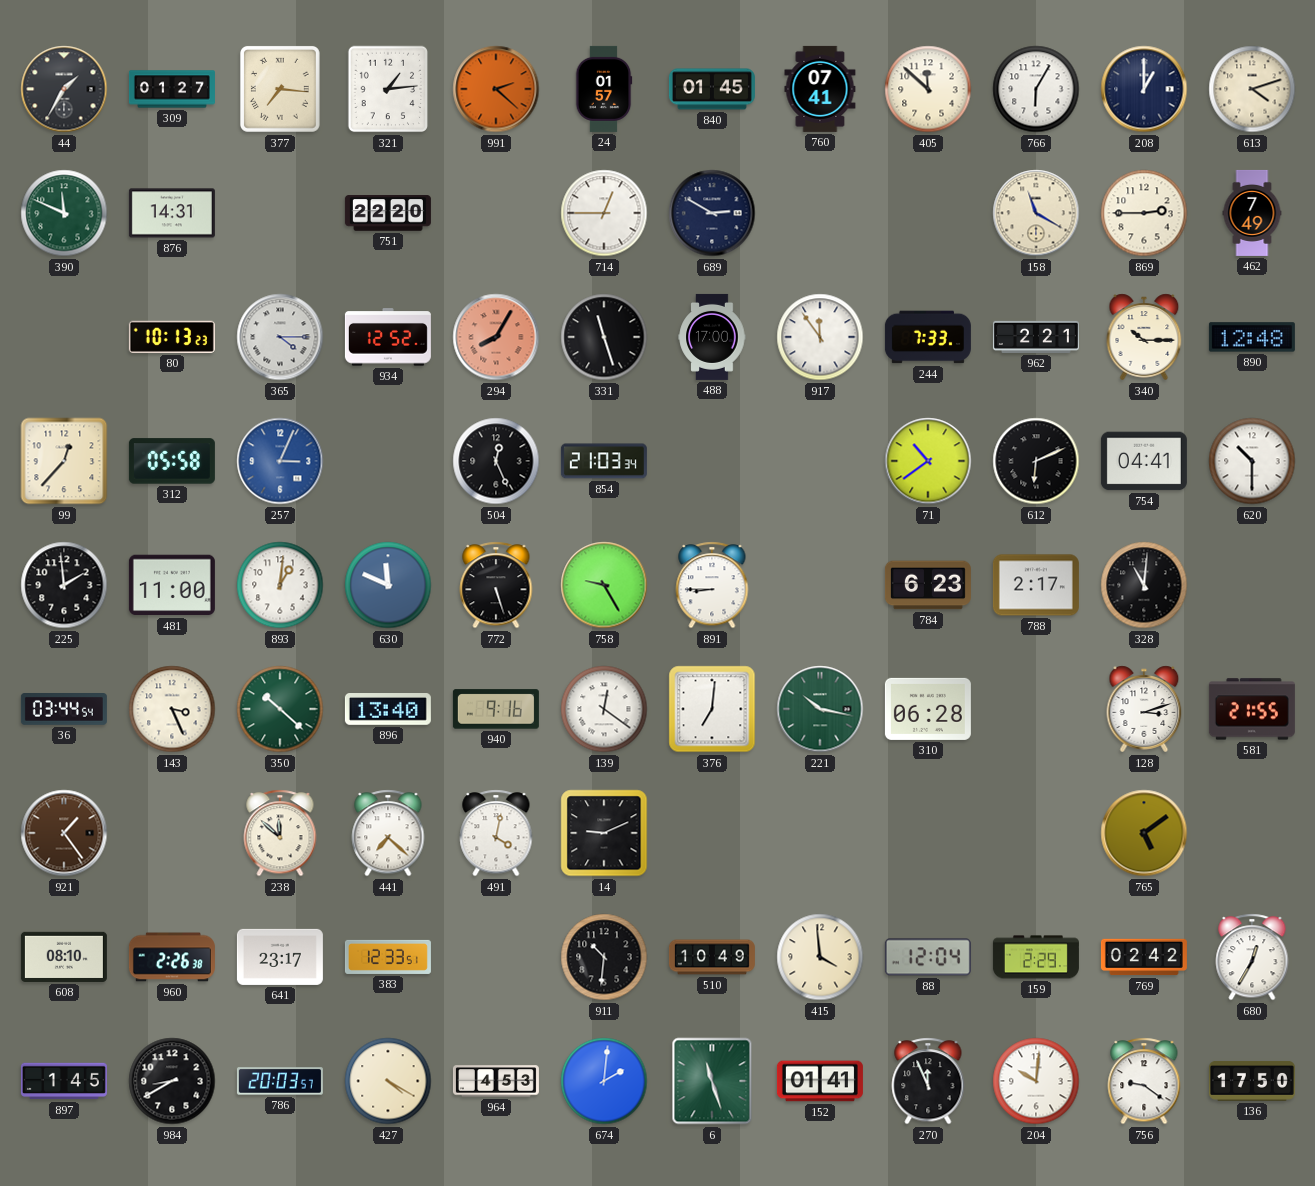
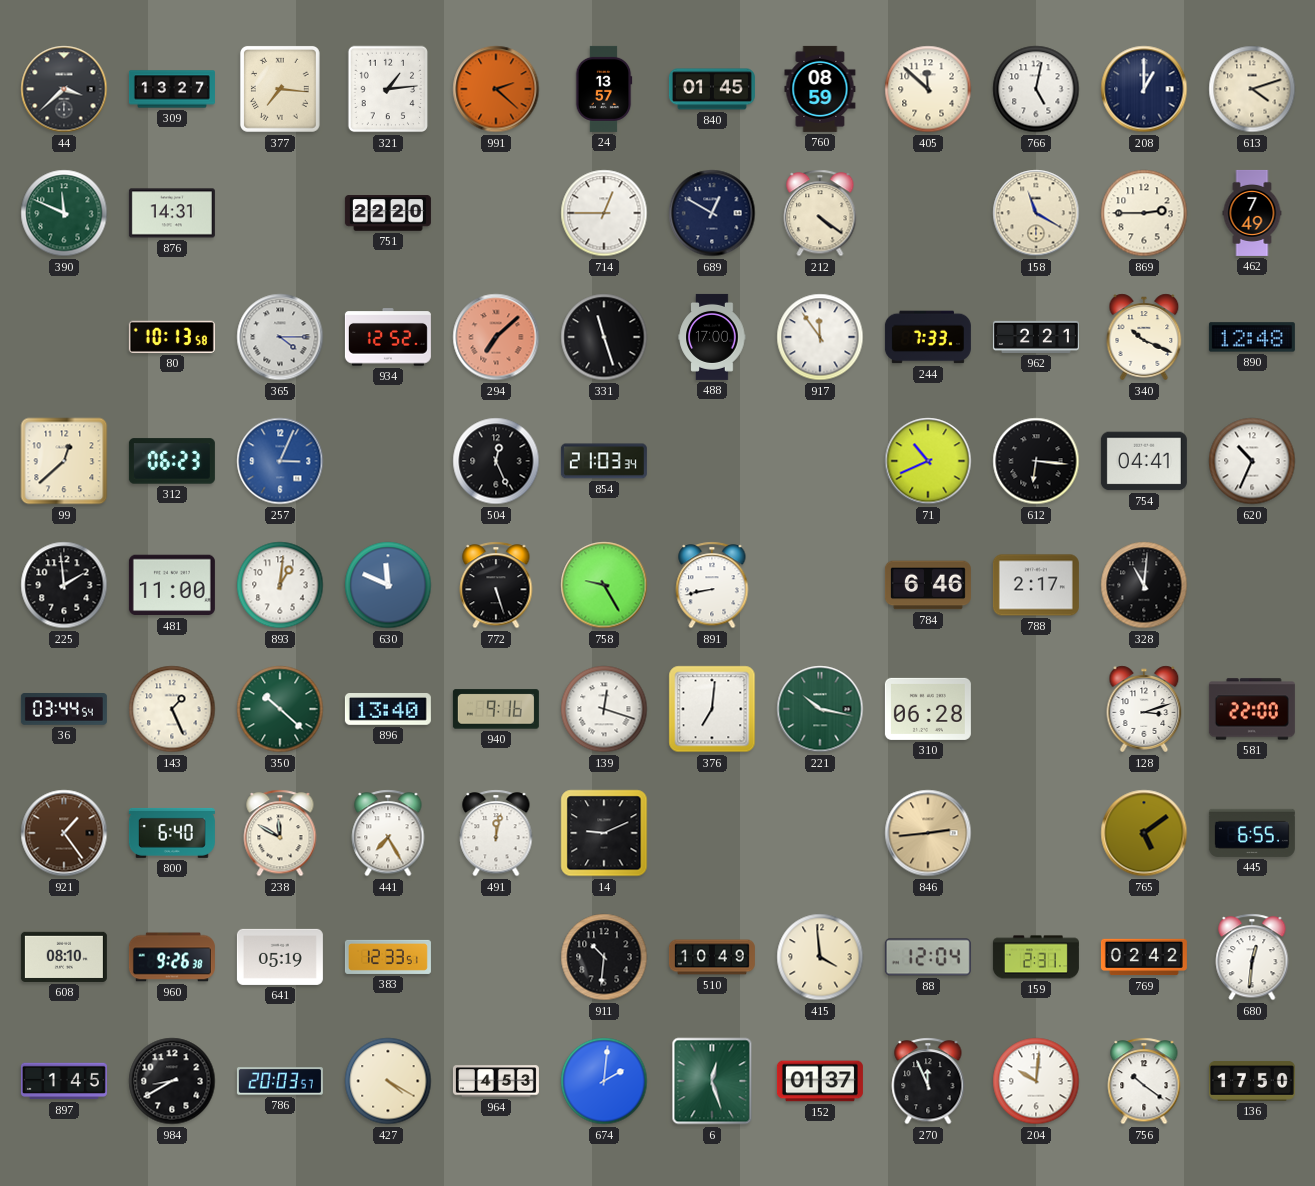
44: 1:35 -> 3:38
309: 01:27 -> 13:27
24: 01:57 -> 13:57
760: 07:41 -> 08:59
766: 6:05 -> 5:02
689: 2:50 -> 12:50
212: none -> 4:21
80: 10:13:23 -> 10:13:58
294: 8:05 -> 7:08
340: 10:15 -> 10:19
99: 12:37 -> 12:38
312: 05:58 -> 06:23
71: 10:39 -> 10:41
612: 6:11 -> 6:16
620: 10:30 -> 10:34
891: 8:45 -> 8:43
784: 6:23 -> 6:46
143: 3:26 -> 1:26
139: 12:21 -> 12:18
581: 21:55 -> 22:00
800: none -> 6:40
238: 11:52 -> 11:50
441: 7:22 -> 7:25
491: 4:02 -> 12:02
846: none -> 2:44
445: none -> 6:55
960: 2:26 -> 9:26
641: 23:17 -> 05:19
159: 2:29 -> 2:31
680: 12:35 -> 12:31
6: 11:27 -> 12:27
152: 01:41 -> 01:37
756: 9:21 -> 10:21
